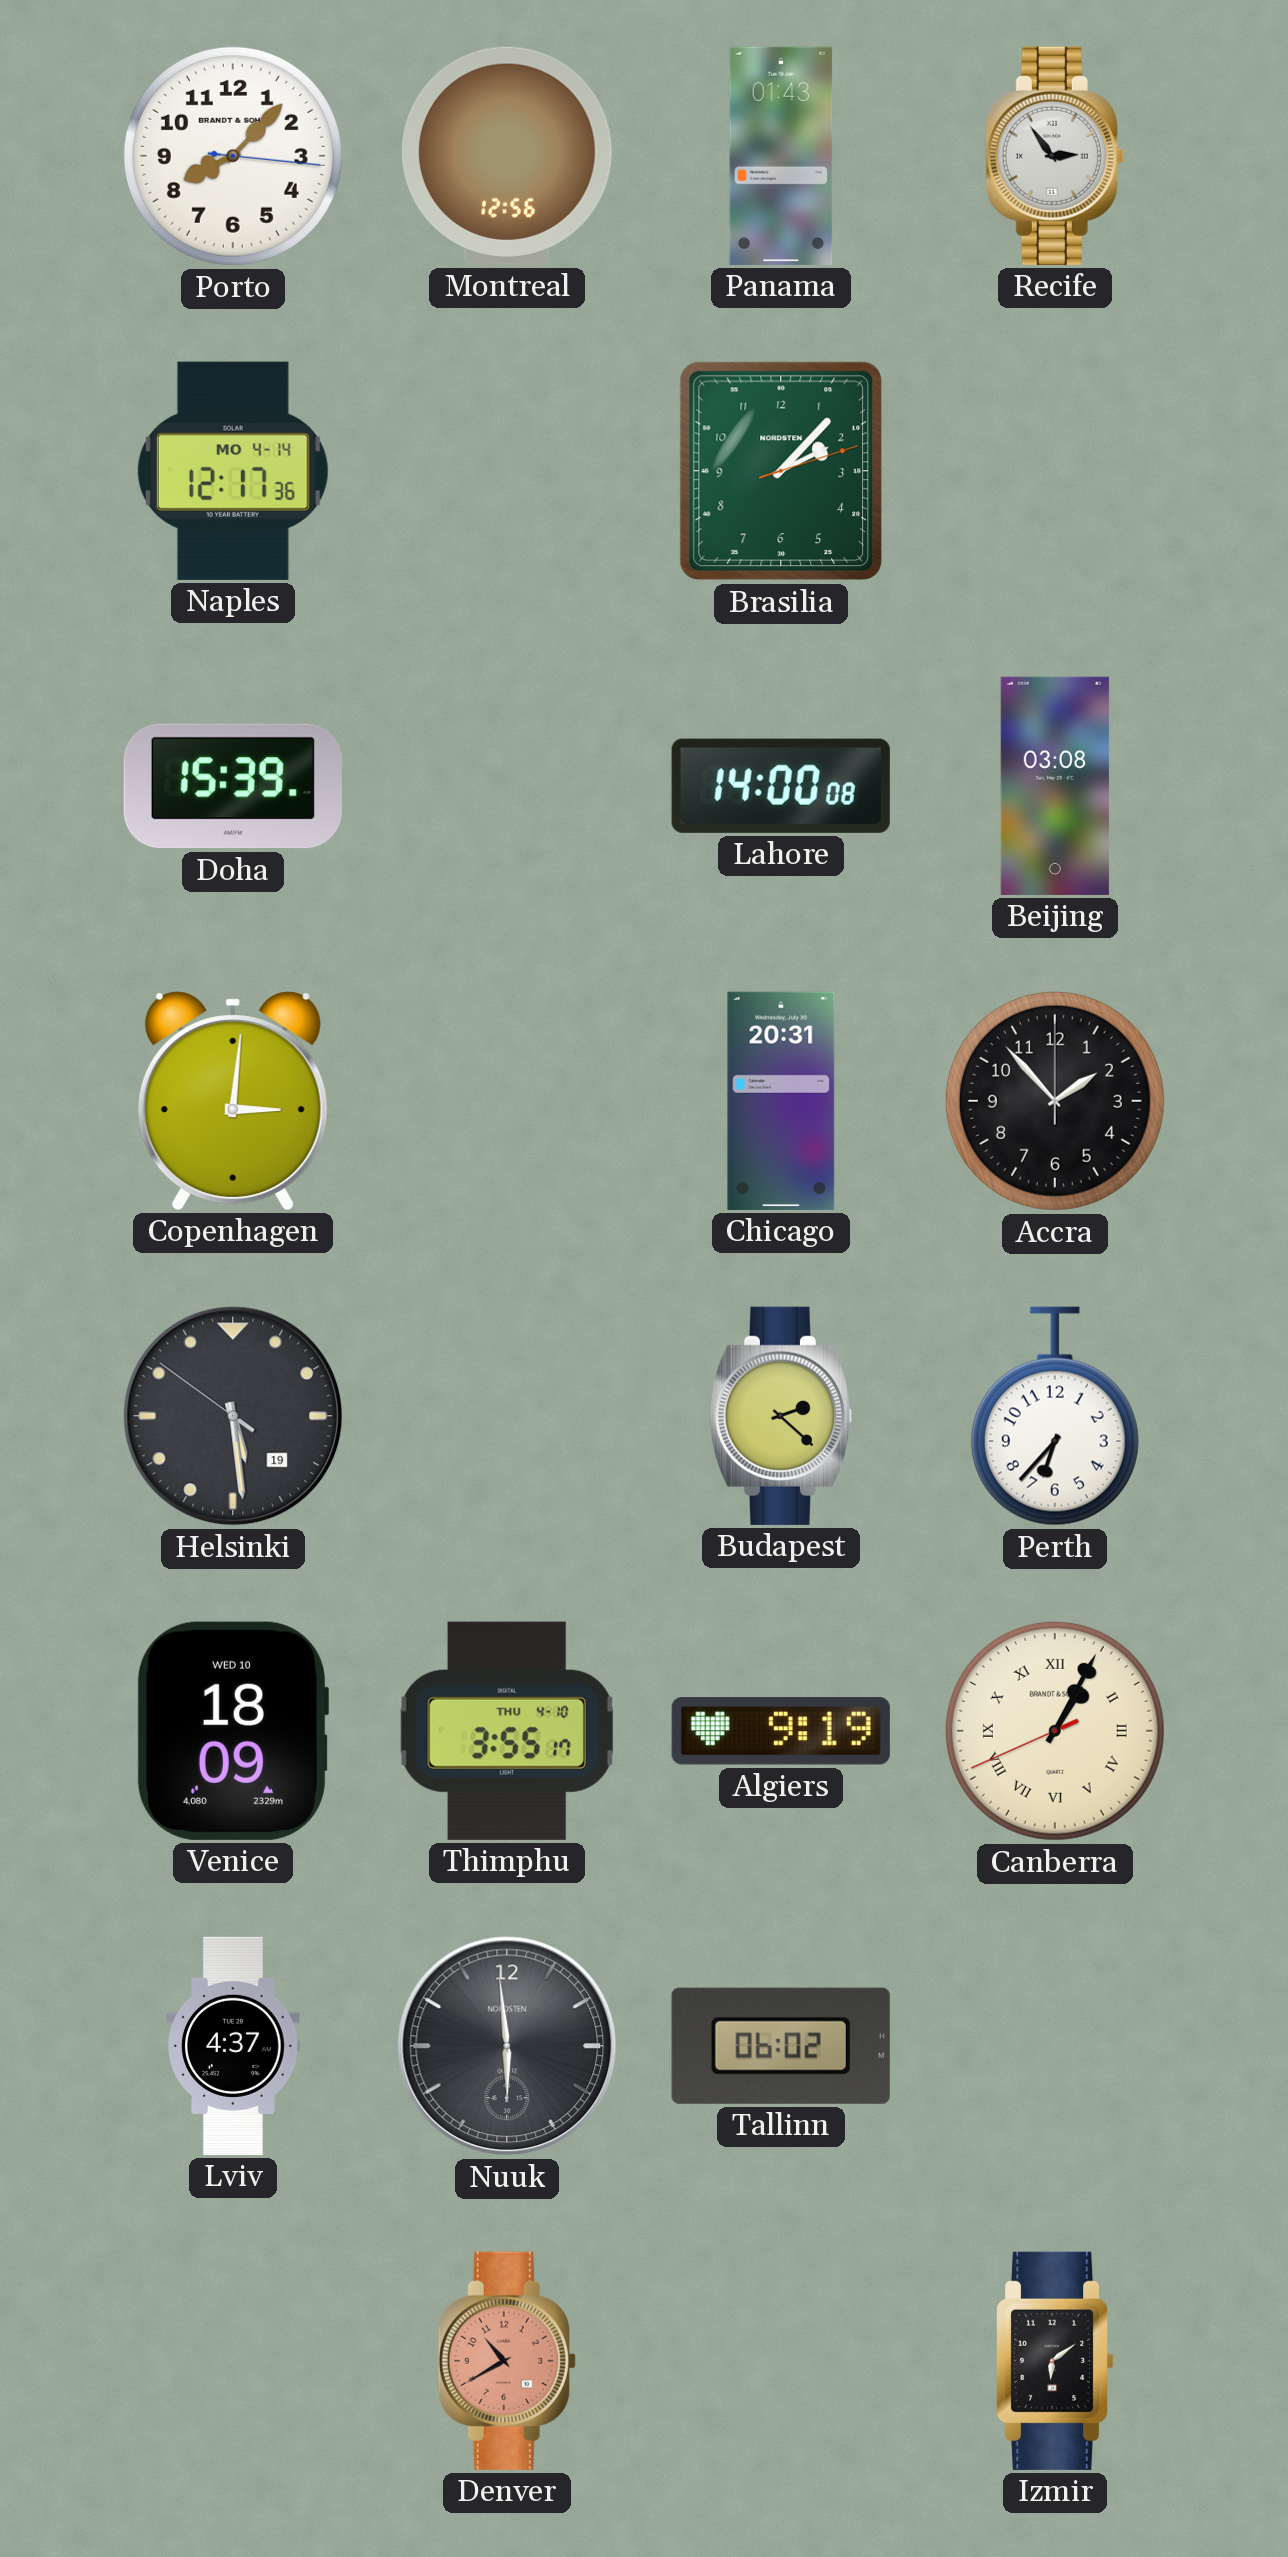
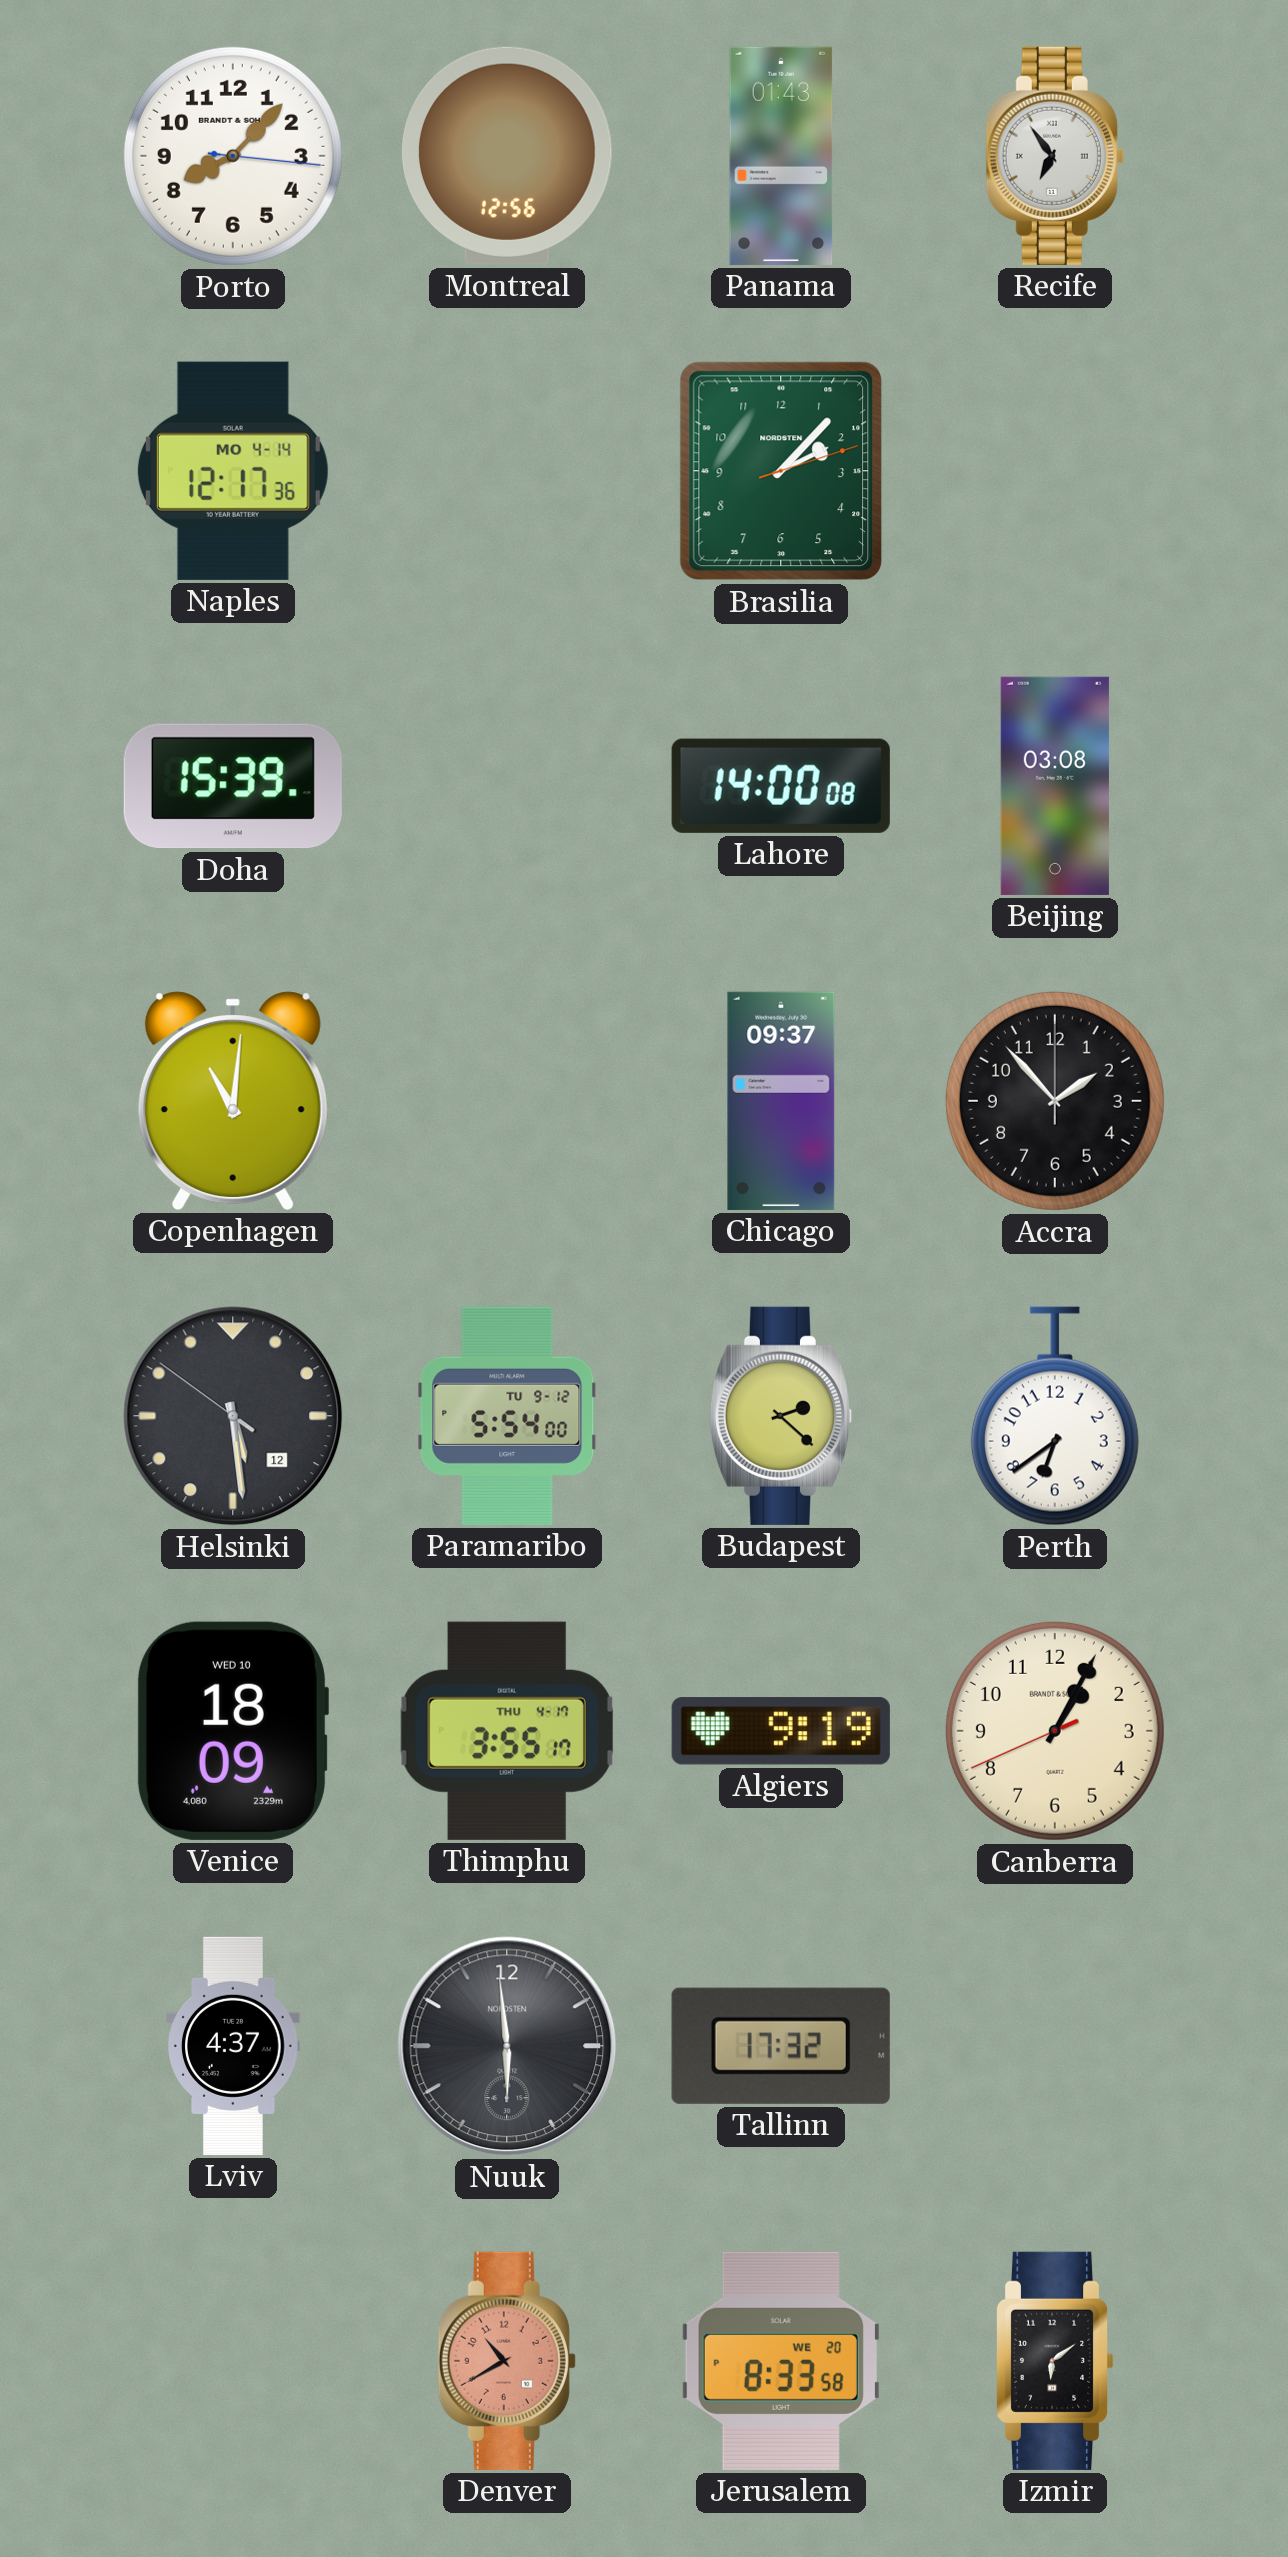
Recife: 2:54 -> 6:54
Copenhagen: 3:01 -> 11:01
Chicago: 20:31 -> 09:37
Helsinki date: 19 -> 12
Paramaribo: none -> 5:54
Perth: 6:37 -> 6:39
Thimphu date: THU 4-10 -> THU 4-17
Canberra numerals: Roman -> Arabic
Tallinn: 06:02 -> 17:32
Jerusalem: none -> 8:33
